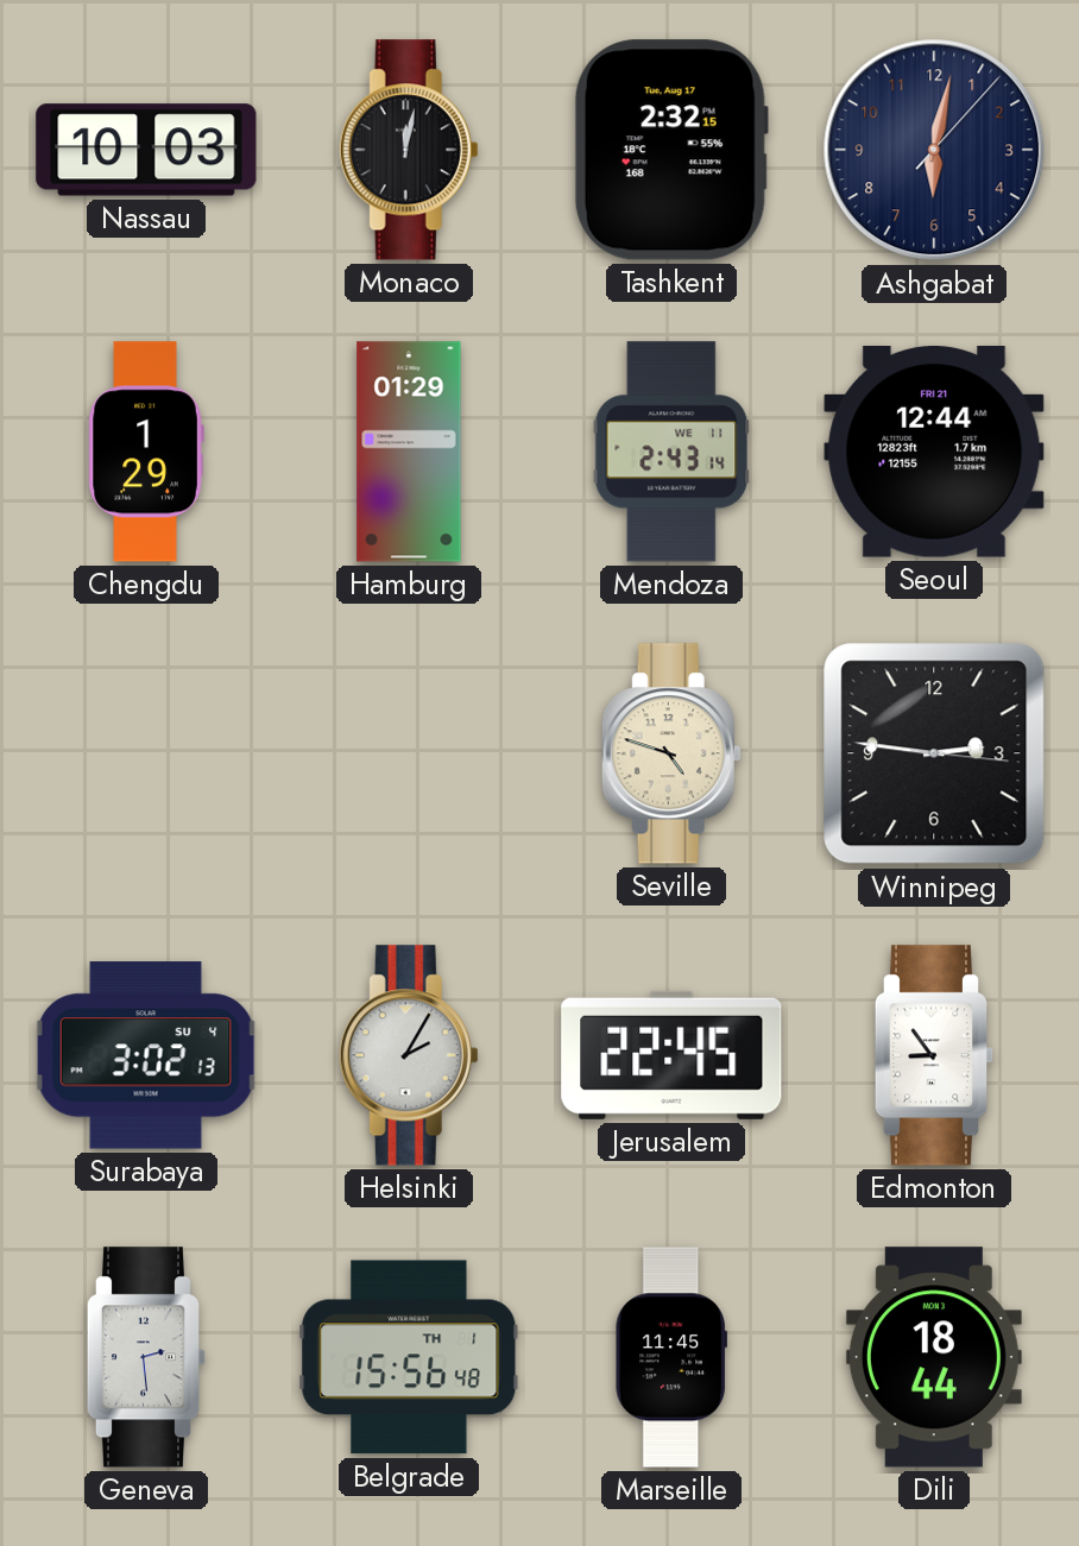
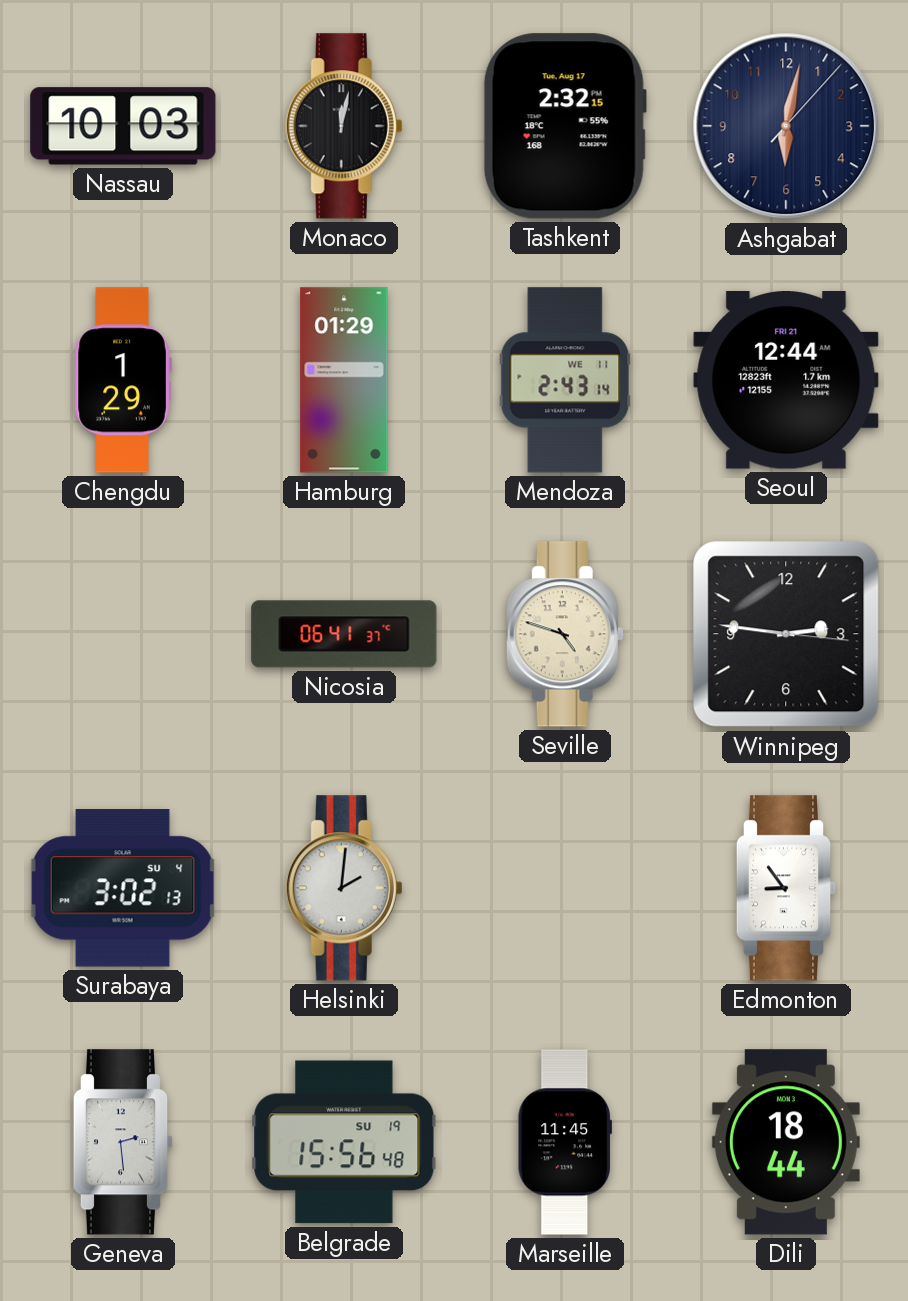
Nicosia: none -> 06:41
Helsinki: 2:05 -> 2:01
Jerusalem: 22:45 -> none
Belgrade date: TH 1 -> SU 19
